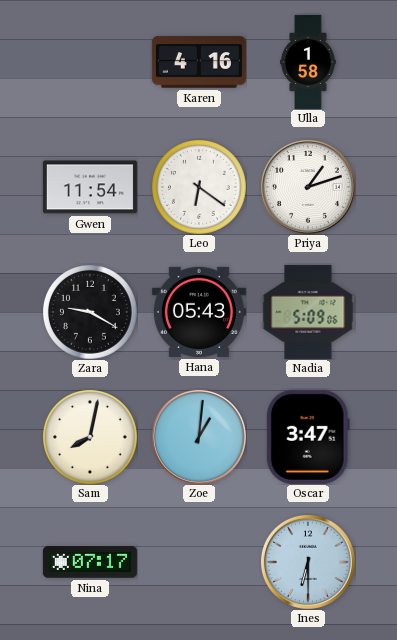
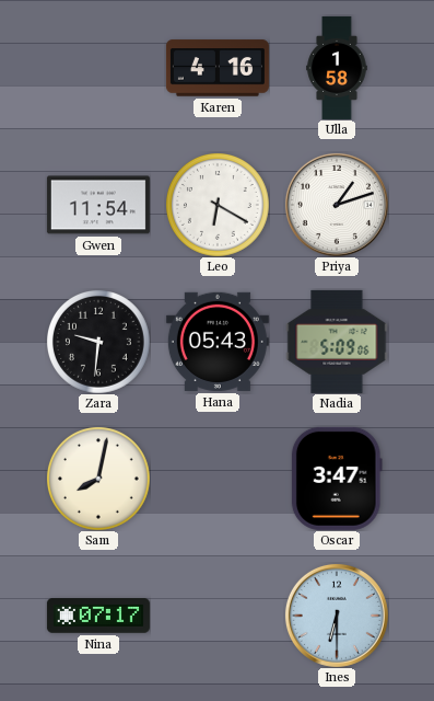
Leo: 6:21 -> 6:20
Zara: 9:20 -> 9:31
Zoe: 1:01 -> none
